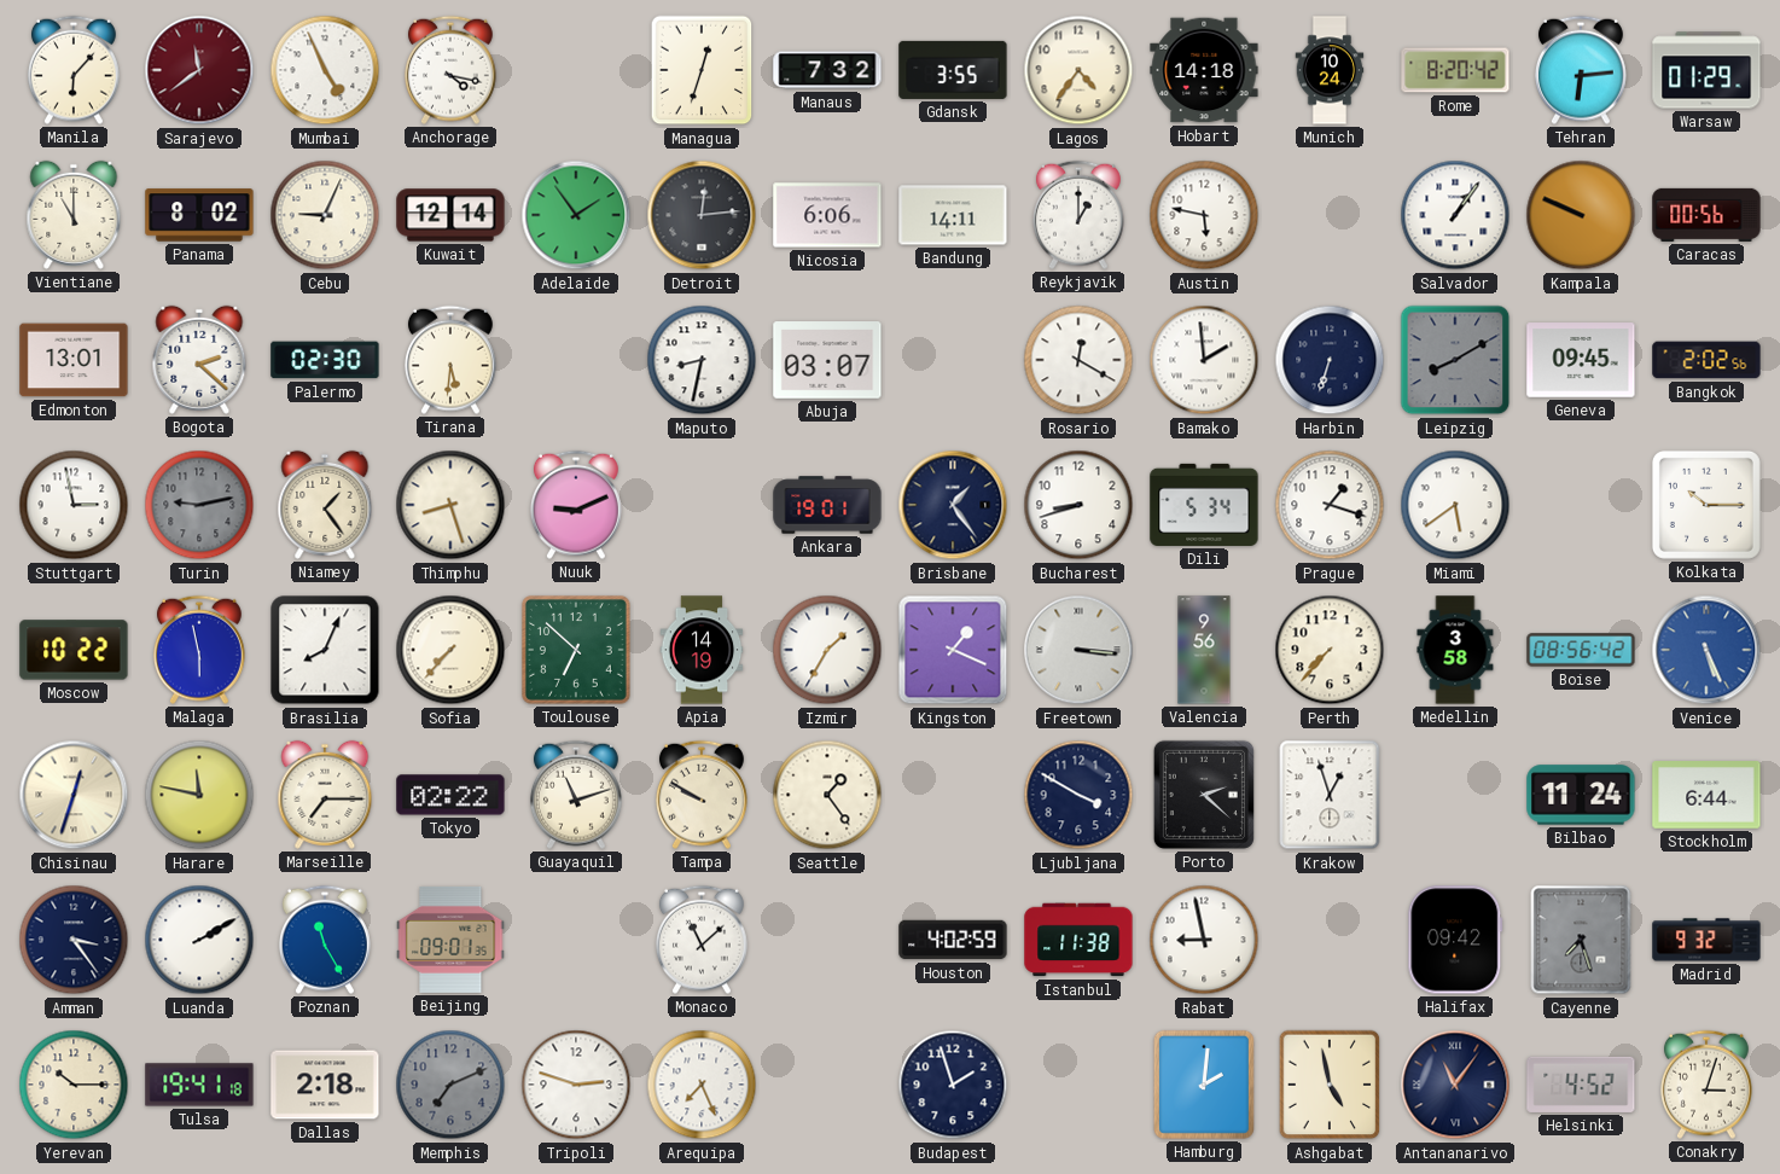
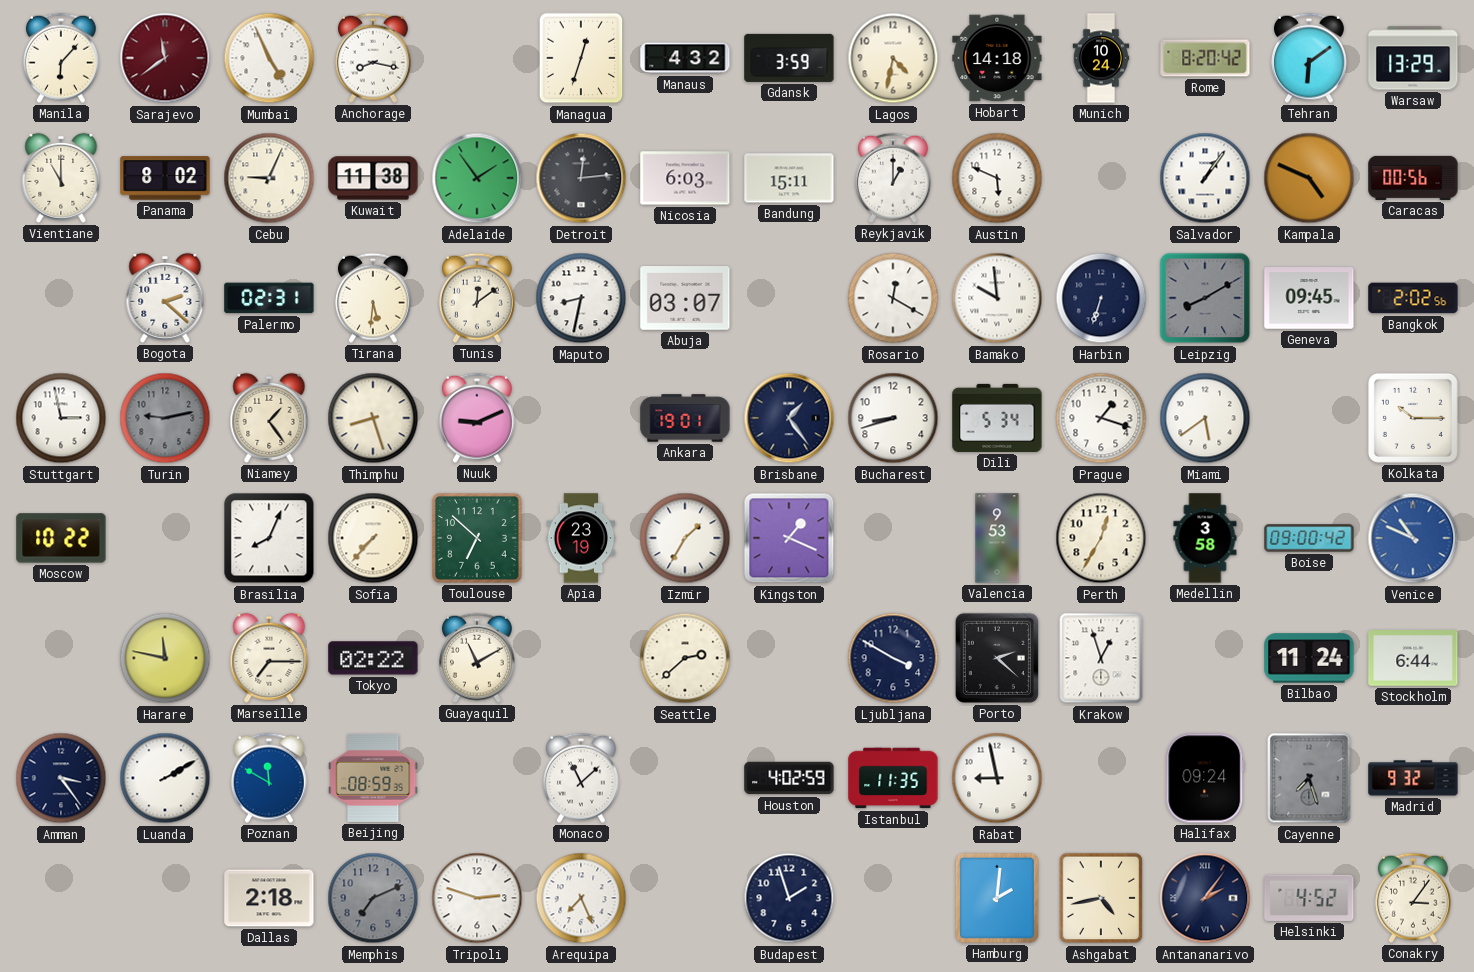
Anchorage: 4:17 -> 8:17
Manaus: 7:32 -> 4:32
Gdansk: 3:55 -> 3:59
Lagos: 4:36 -> 4:32
Tehran: 6:14 -> 6:09
Warsaw: 01:29 -> 13:29
Kuwait: 12:14 -> 11:38
Nicosia: 6:06 -> 6:03
Bandung: 14:11 -> 15:11
Austin: 5:47 -> 5:49
Kampala: 9:49 -> 4:49
Edmonton: 13:01 -> none
Palermo: 02:30 -> 02:31
Tunis: none -> 12:09
Bamako: 1:59 -> 9:59
Malaga: 5:58 -> none
Apia: 14:19 -> 23:19
Freetown: 3:16 -> none
Valencia: 9:56 -> 9:53
Perth: 7:37 -> 12:35
Boise: 08:56 -> 09:00
Venice: 5:26 -> 10:49
Chisinau: 12:33 -> none
Guayaquil: 11:12 -> 11:10
Tampa: 9:50 -> none
Seattle: 1:24 -> 2:38
Poznan: 11:25 -> 11:50
Beijing: 09:01 -> 08:59
Istanbul: 11:38 -> 11:35
Halifax: 09:42 -> 09:24
Yerevan: 10:15 -> none
Tulsa: 19:41 -> none
Ashgabat: 4:58 -> 4:43
Antananarivo: 11:06 -> 2:06
Conakry: 3:03 -> 3:06
